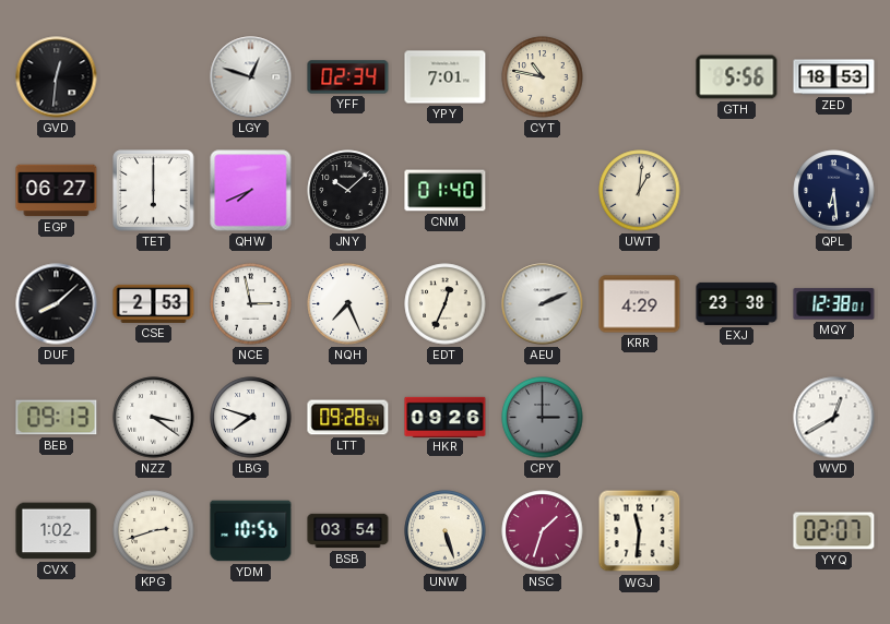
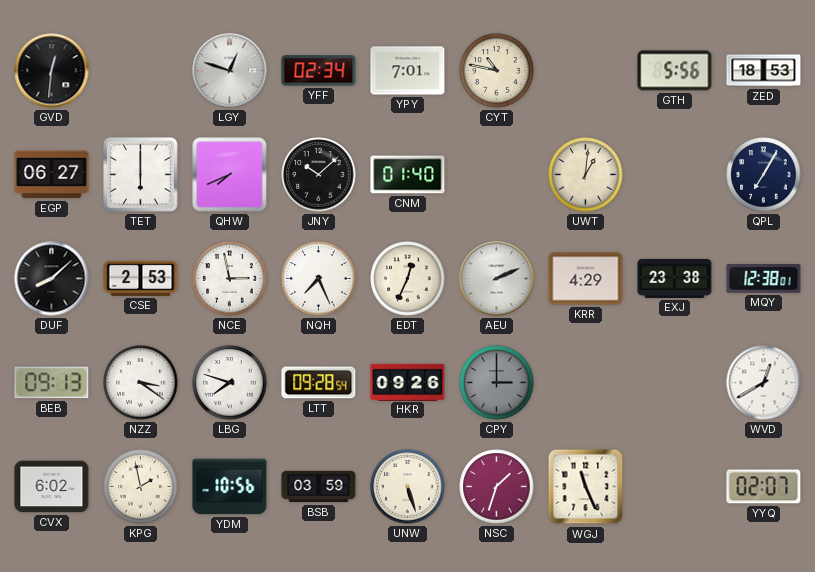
QPL: 6:29 -> 7:05
CVX: 1:02 -> 6:02
KPG: 2:42 -> 1:58
BSB: 03:54 -> 03:59
WGJ: 11:31 -> 11:26
